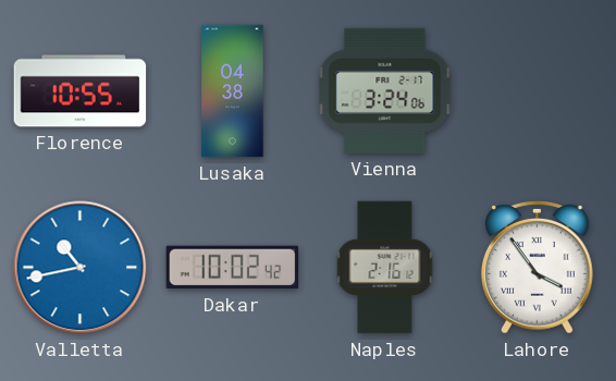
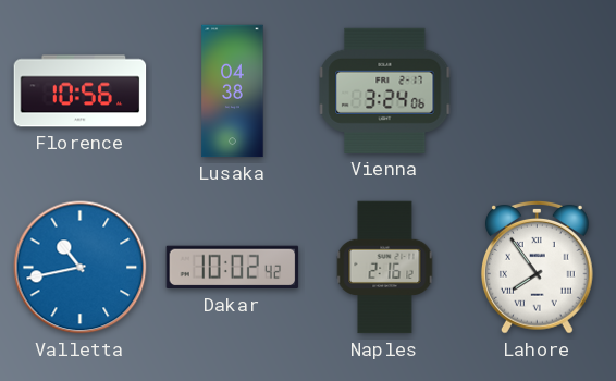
Florence: 10:55 -> 10:56
Lahore: 3:54 -> 7:54
